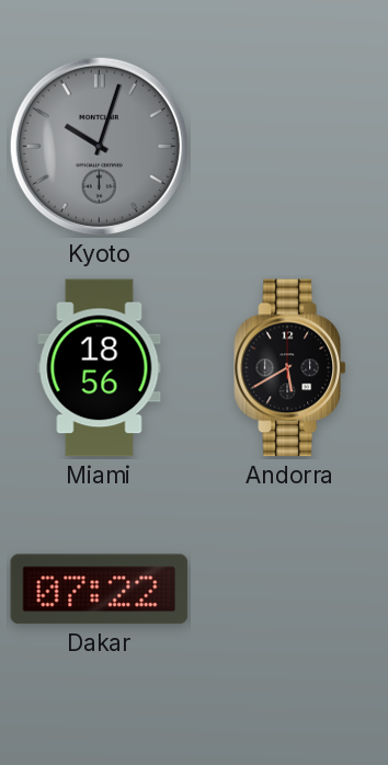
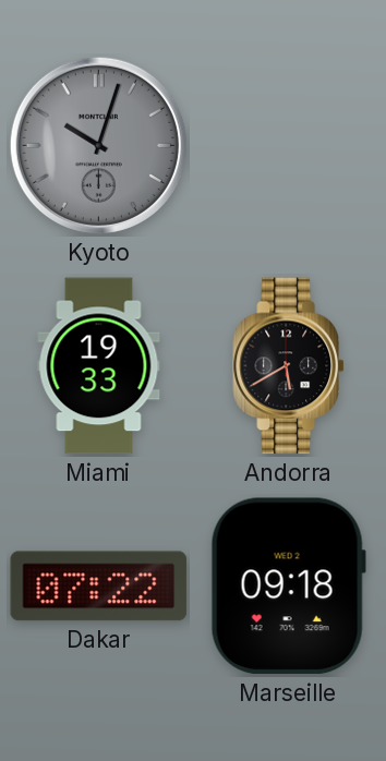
Miami: 18:56 -> 19:33
Marseille: none -> 09:18
